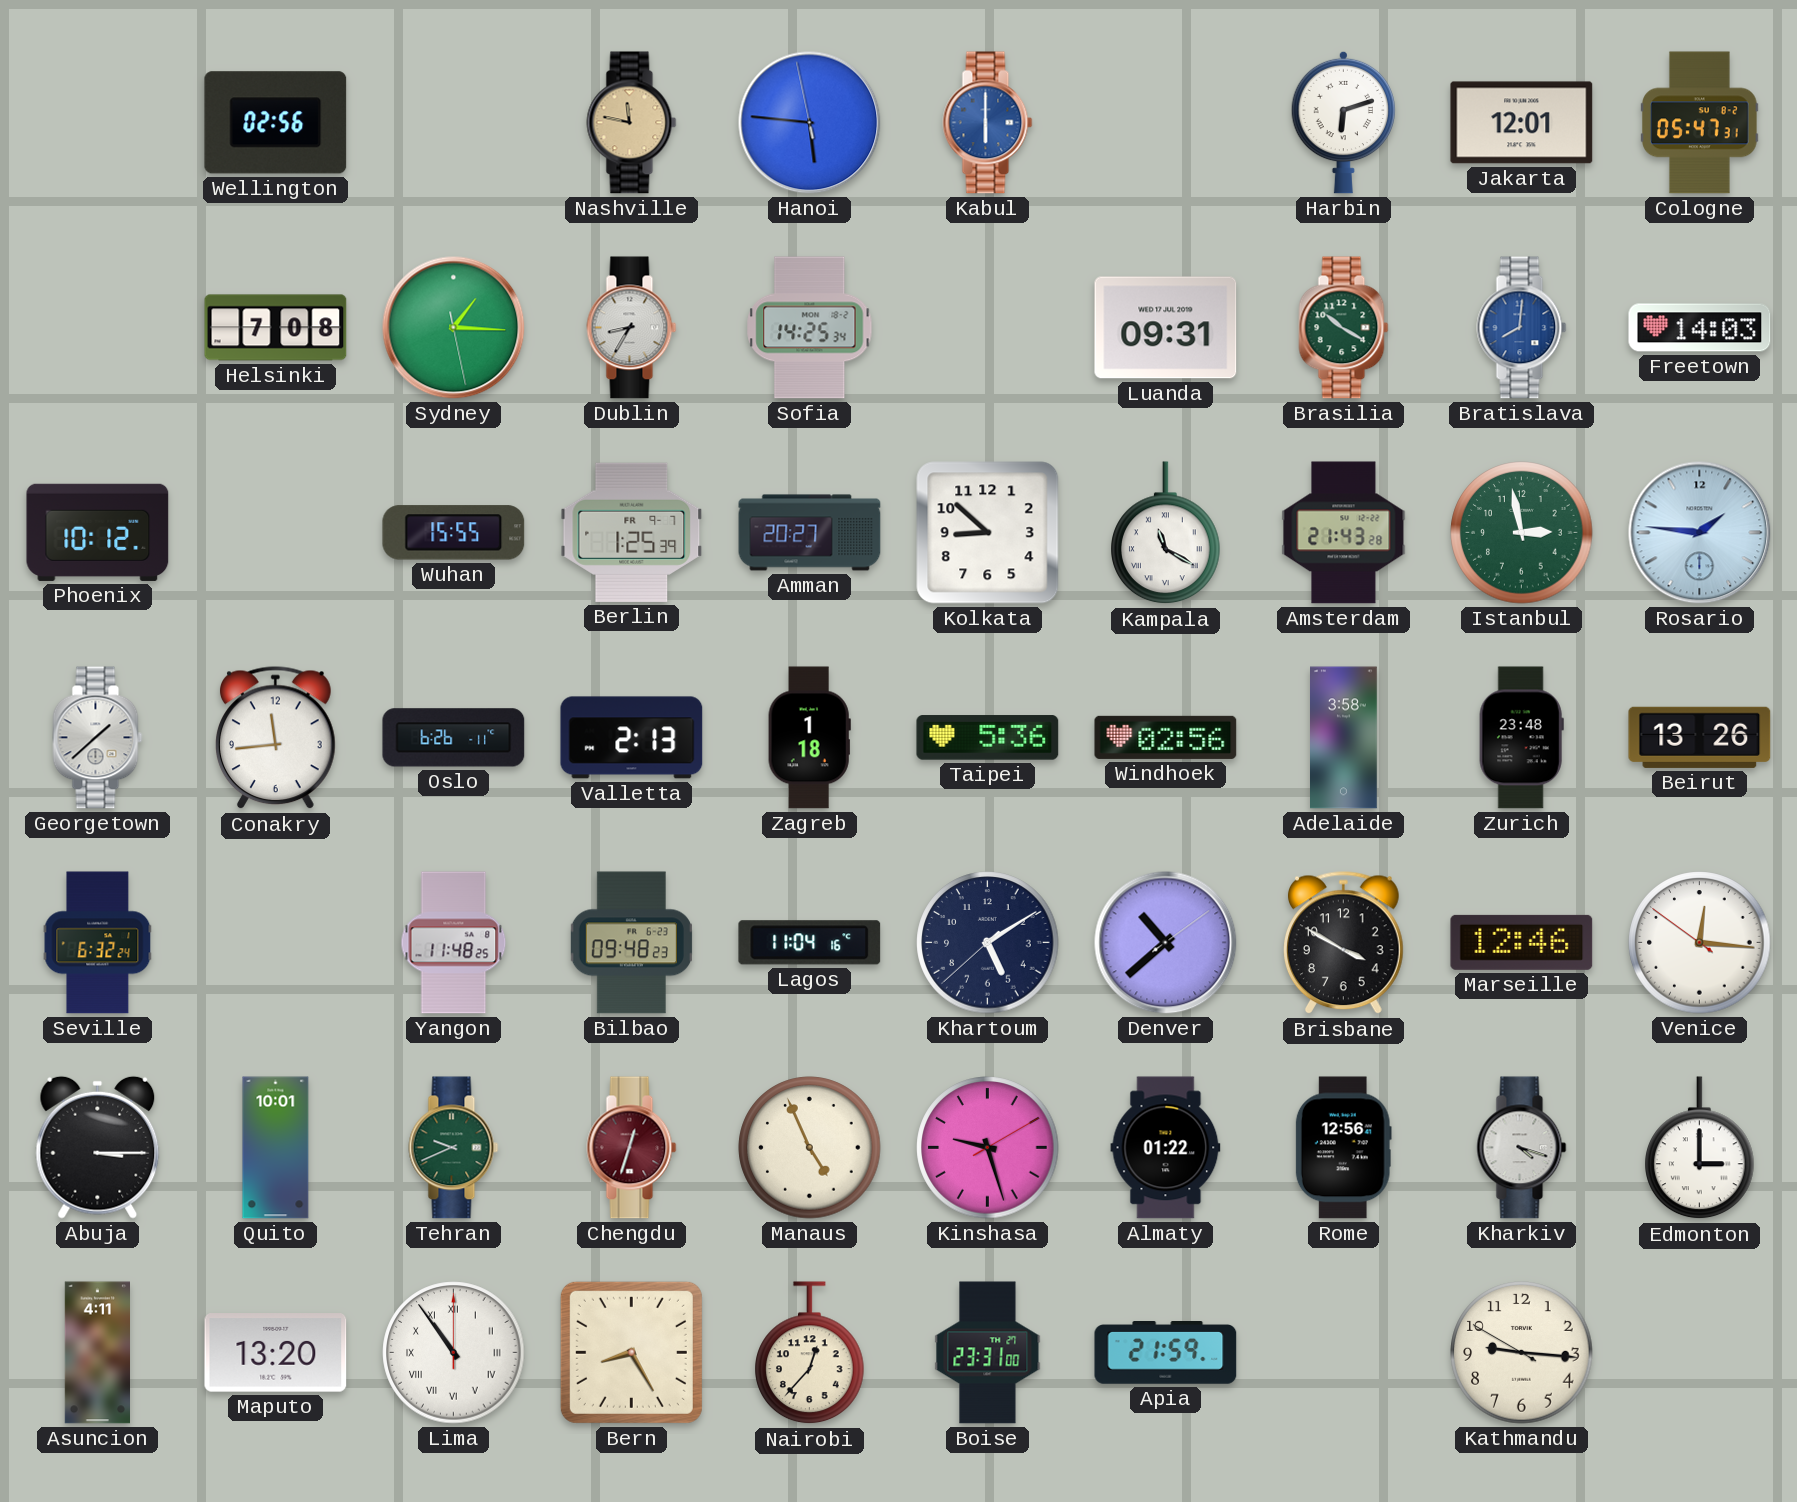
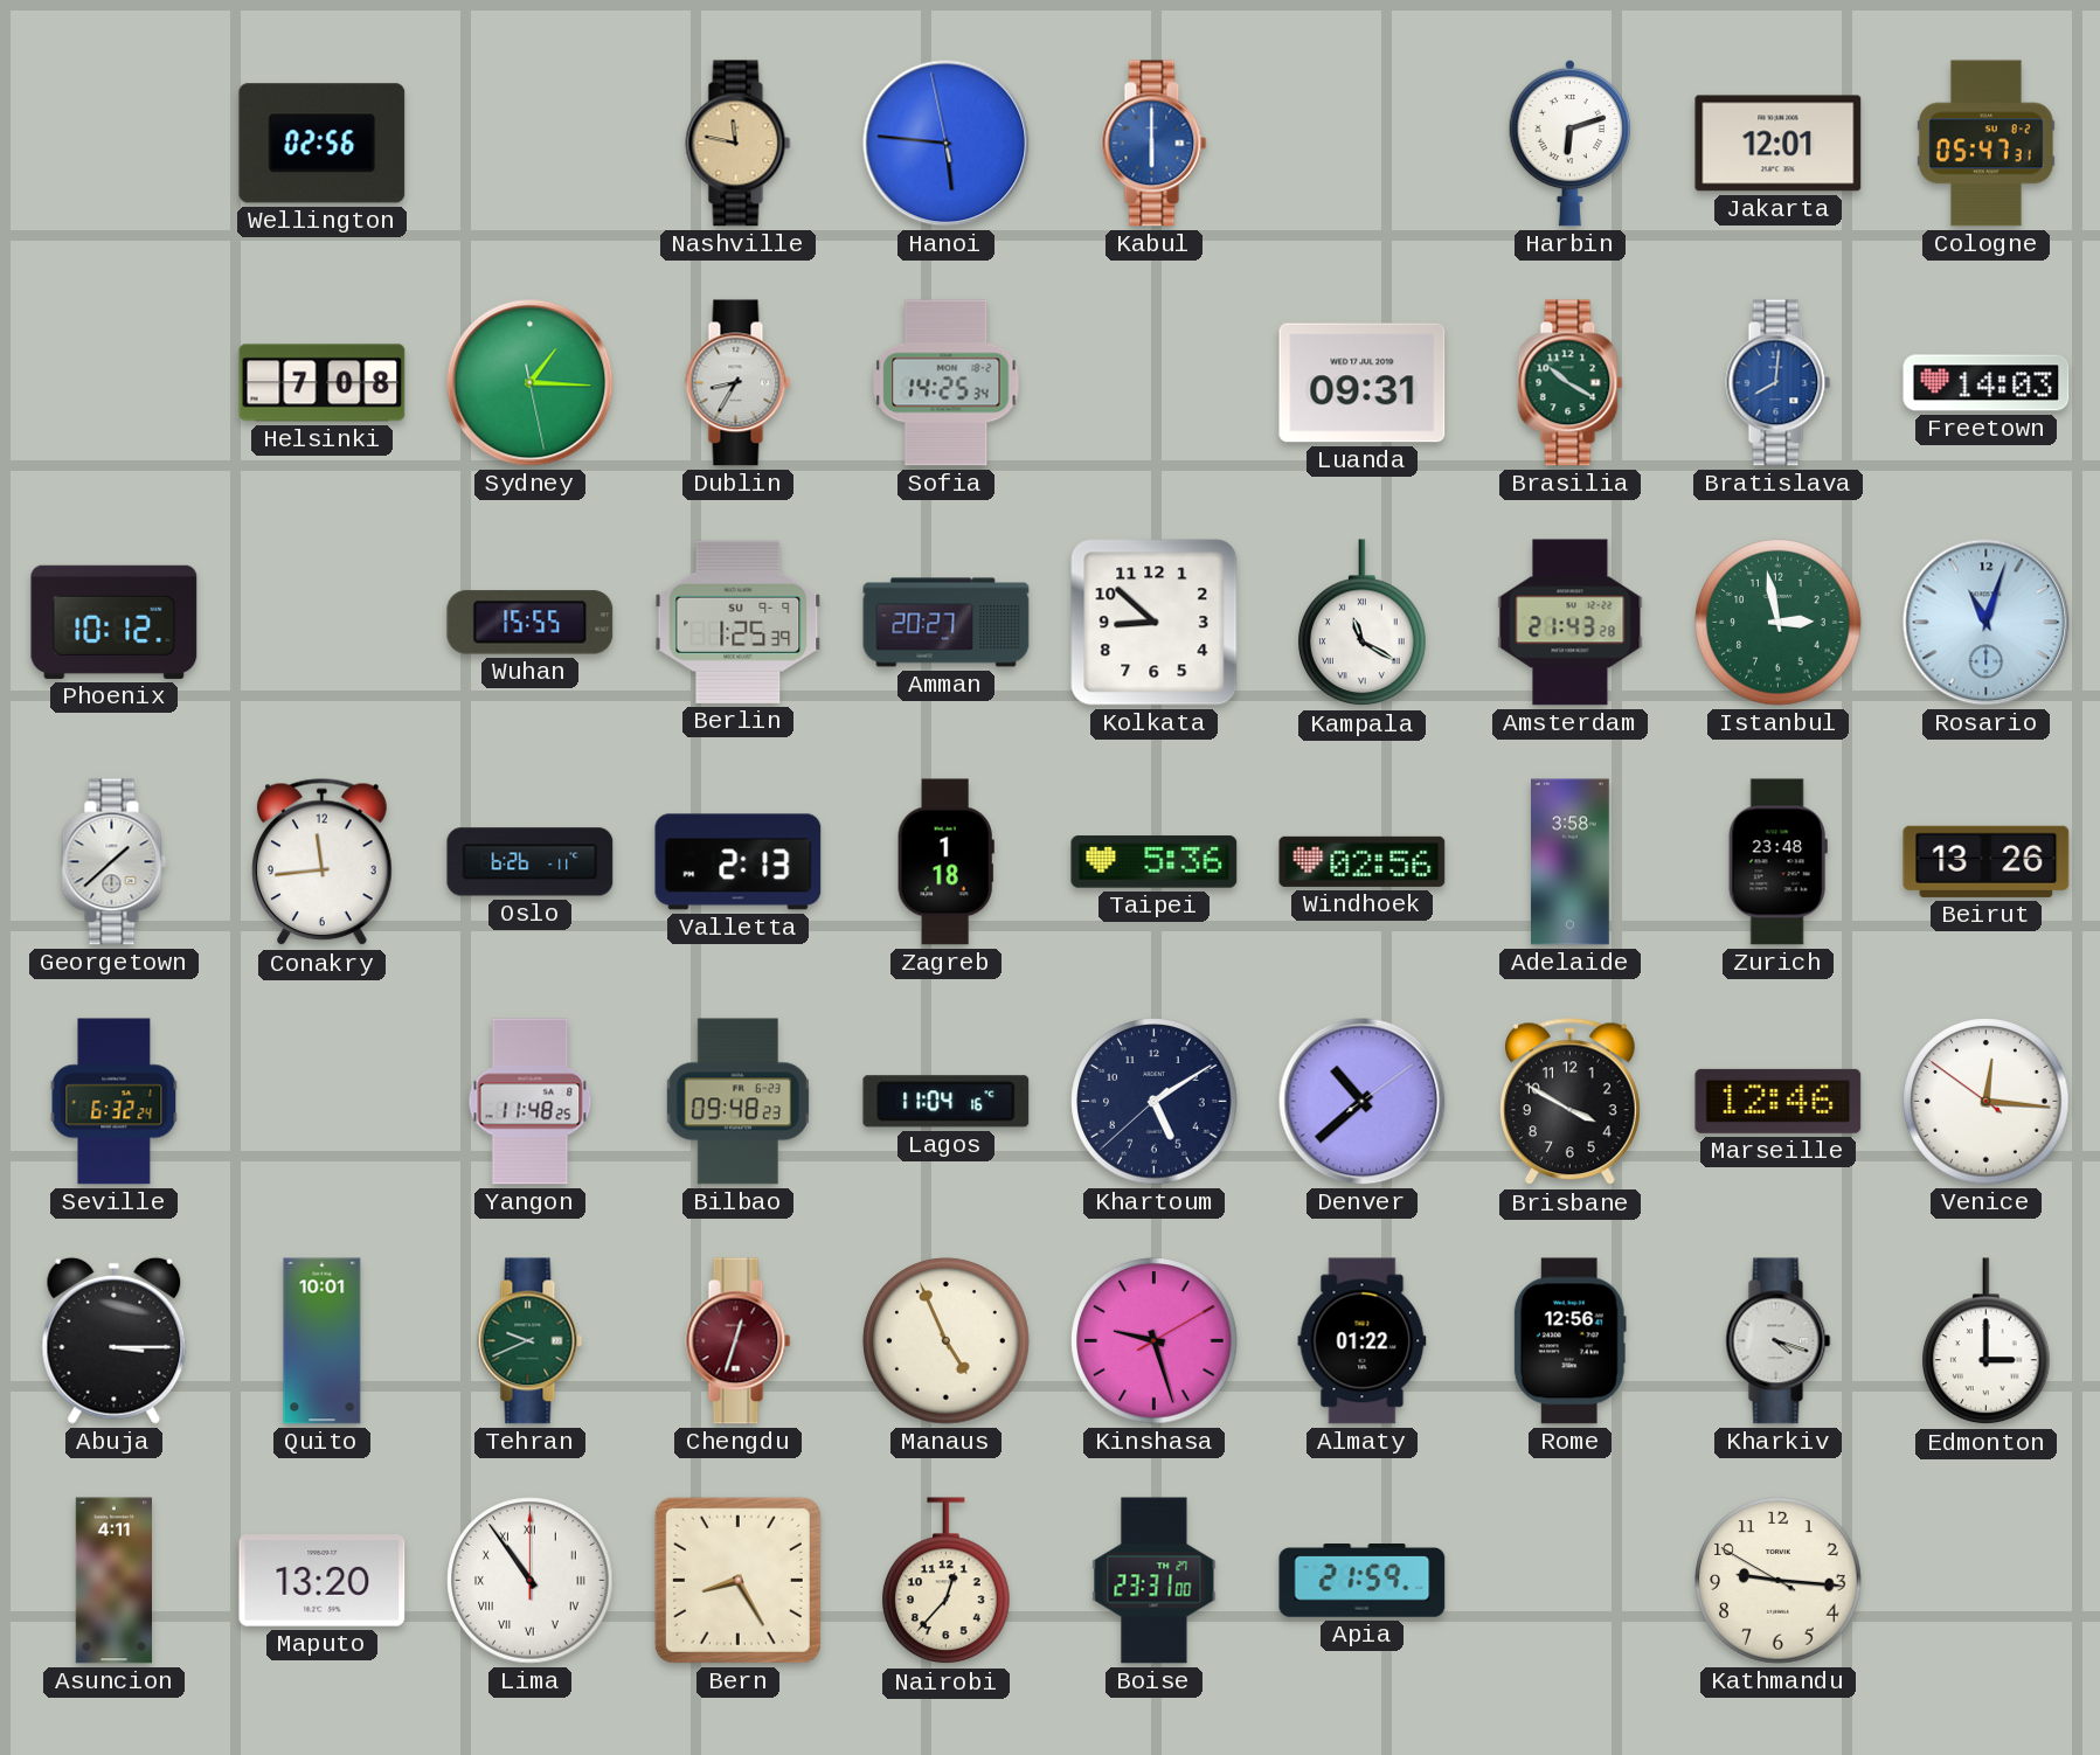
Berlin date: FR 9-7 -> SU 9-9
Rosario: 1:46 -> 11:03
